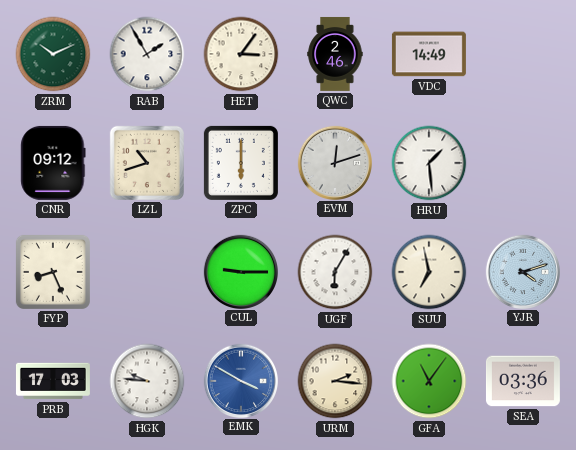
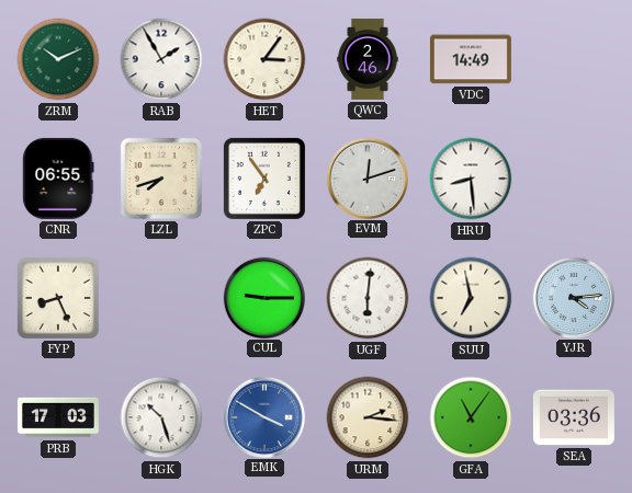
CNR: 09:12 -> 06:55
LZL: 10:42 -> 7:42
ZPC: 6:00 -> 6:54
HRU: 1:29 -> 8:29
UGF: 6:05 -> 6:01
YJR: 4:12 -> 4:14
HGK: 9:46 -> 10:27
